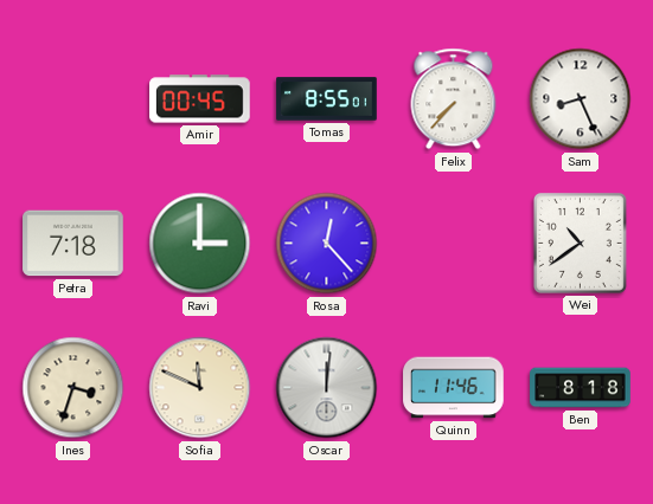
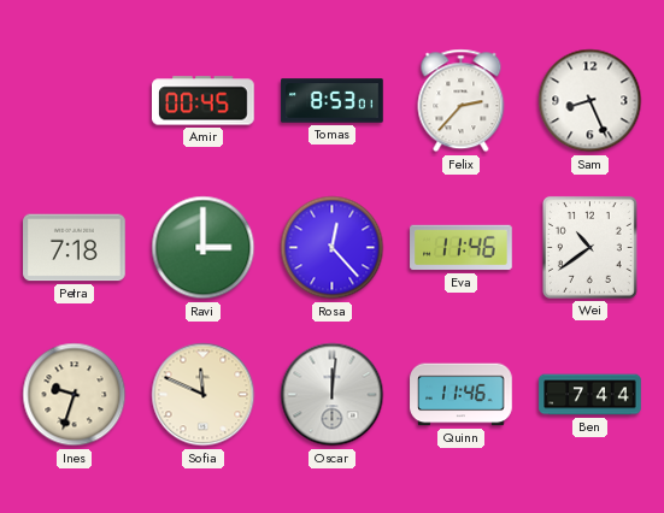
Tomas: 8:55 -> 8:53
Felix: 7:37 -> 2:37
Eva: none -> 11:46
Ines: 3:33 -> 9:33
Ben: 8:18 -> 7:44
